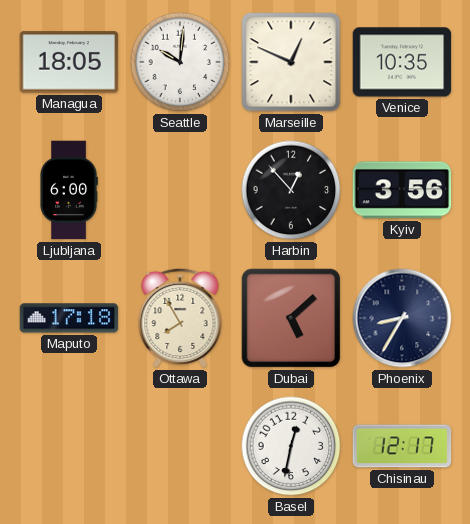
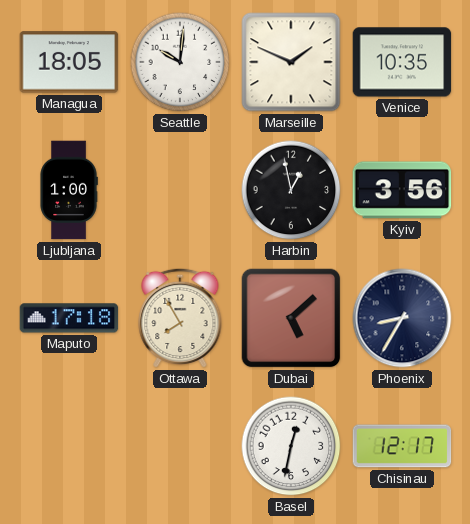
Marseille: 12:49 -> 1:49
Ljubljana: 6:00 -> 1:00
Harbin: 12:53 -> 12:58
